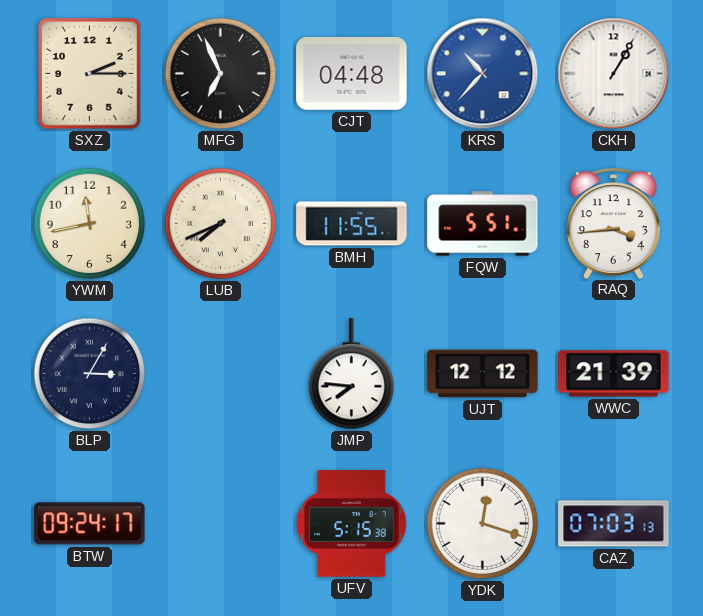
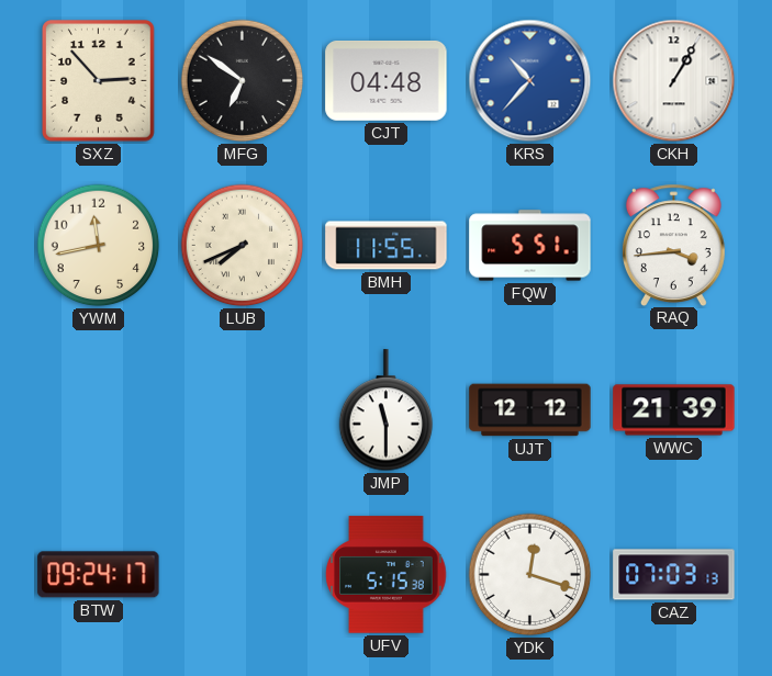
SXZ: 2:15 -> 2:53
MFG: 6:56 -> 6:51
BLP: 3:05 -> none
JMP: 7:46 -> 11:30
